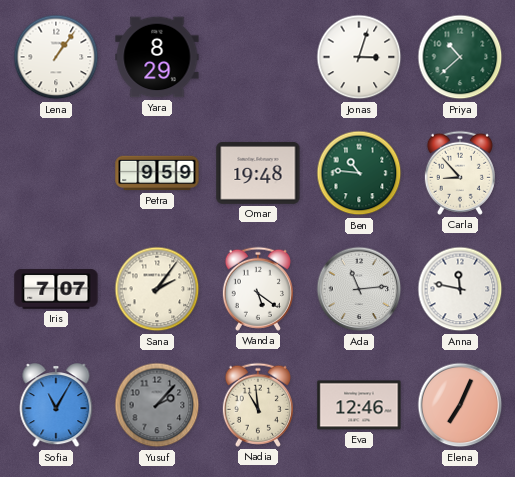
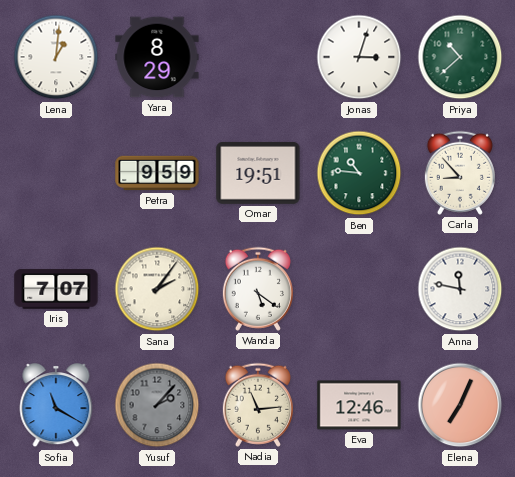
Lena: 1:06 -> 1:01
Omar: 19:48 -> 19:51
Ada: 11:14 -> none
Sofia: 11:05 -> 11:20
Nadia: 10:59 -> 11:14
